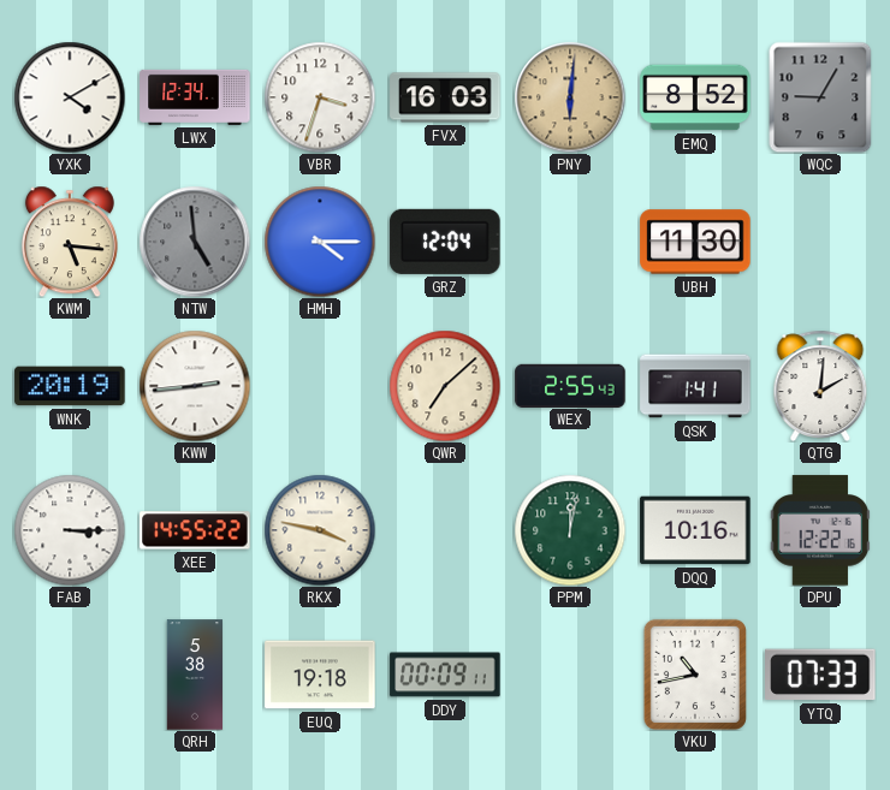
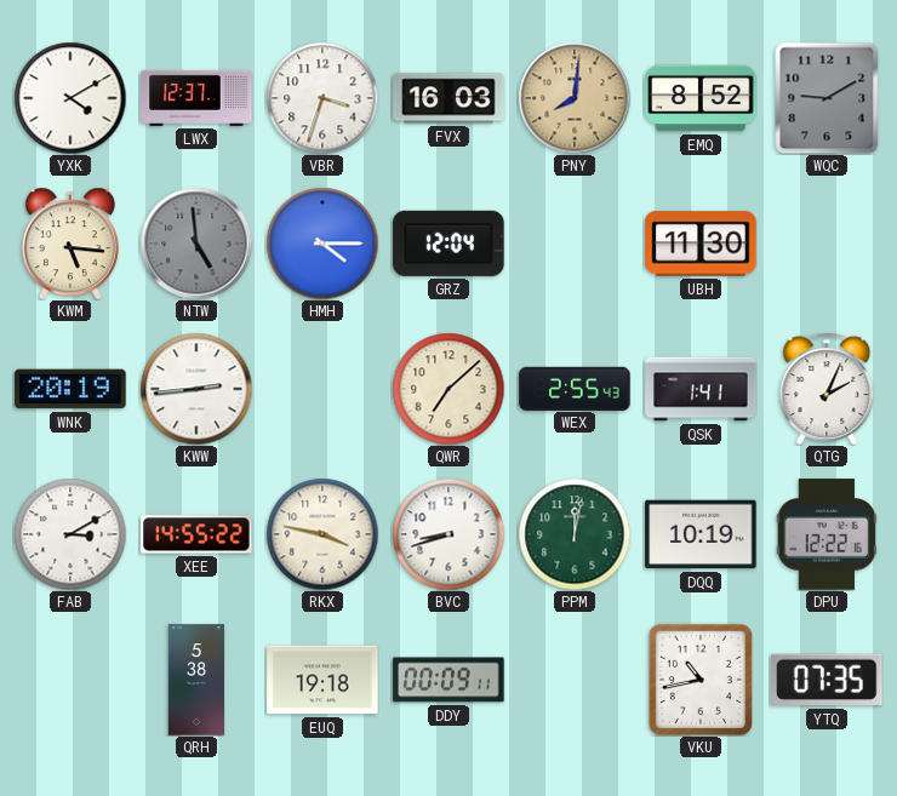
LWX: 12:34 -> 12:37
PNY: 6:01 -> 8:01
WQC: 9:05 -> 9:10
QTG: 2:01 -> 2:04
FAB: 3:15 -> 3:10
BVC: none -> 8:42
DQQ: 10:16 -> 10:19
YTQ: 07:33 -> 07:35
